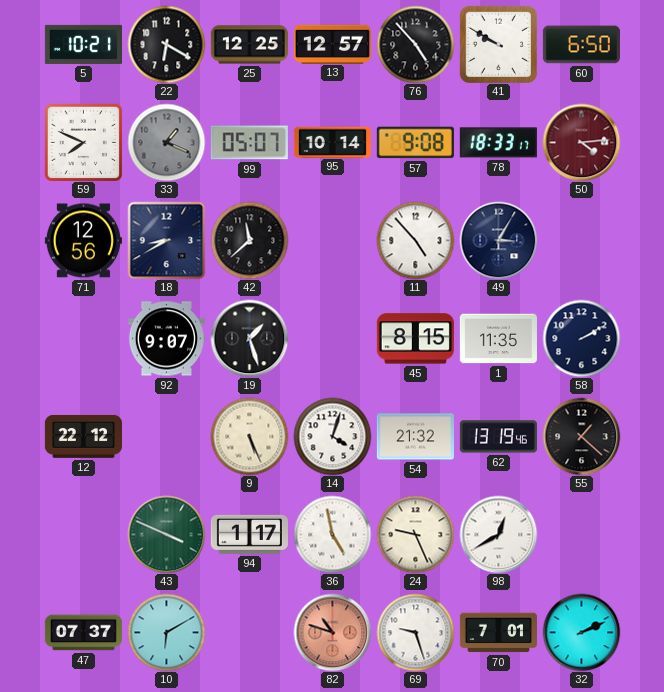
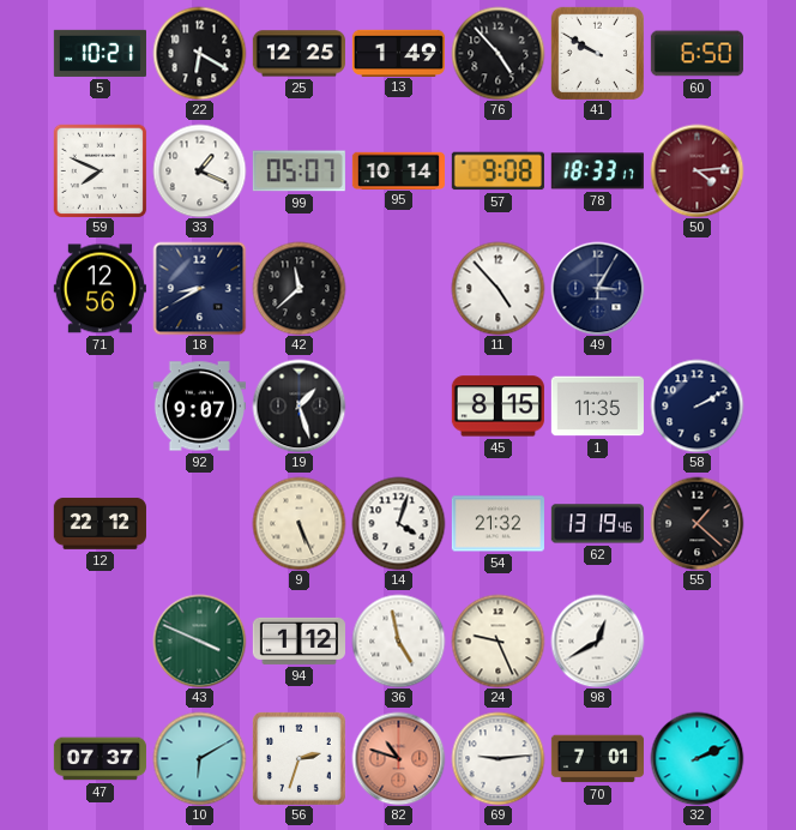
13: 12:57 -> 1:49
33 dial: grey -> white
94: 1:17 -> 1:12
56: none -> 2:33
69: 9:27 -> 9:14
